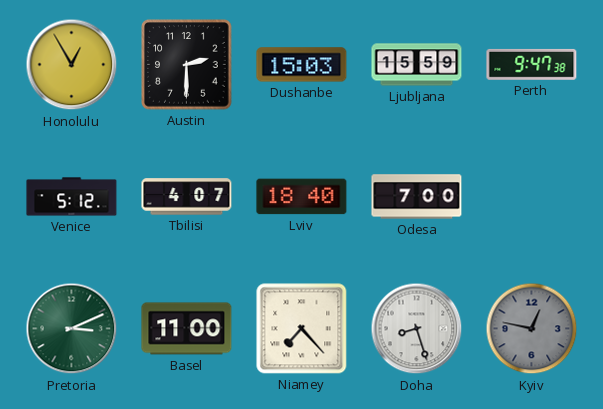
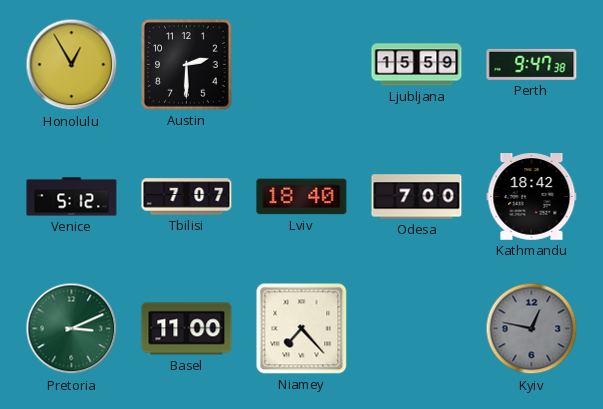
Dushanbe: 15:03 -> none
Tbilisi: 4:07 -> 7:07
Kathmandu: none -> 18:42
Doha: 8:27 -> none
